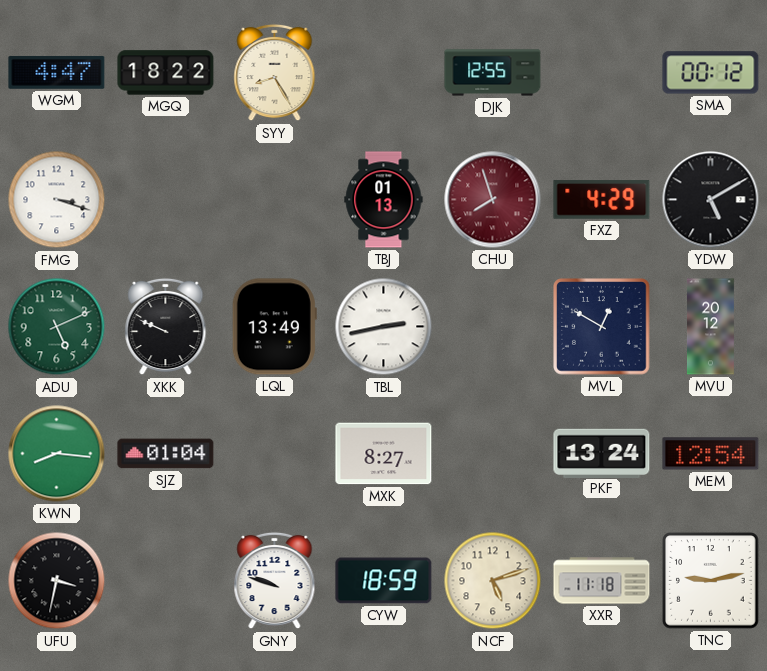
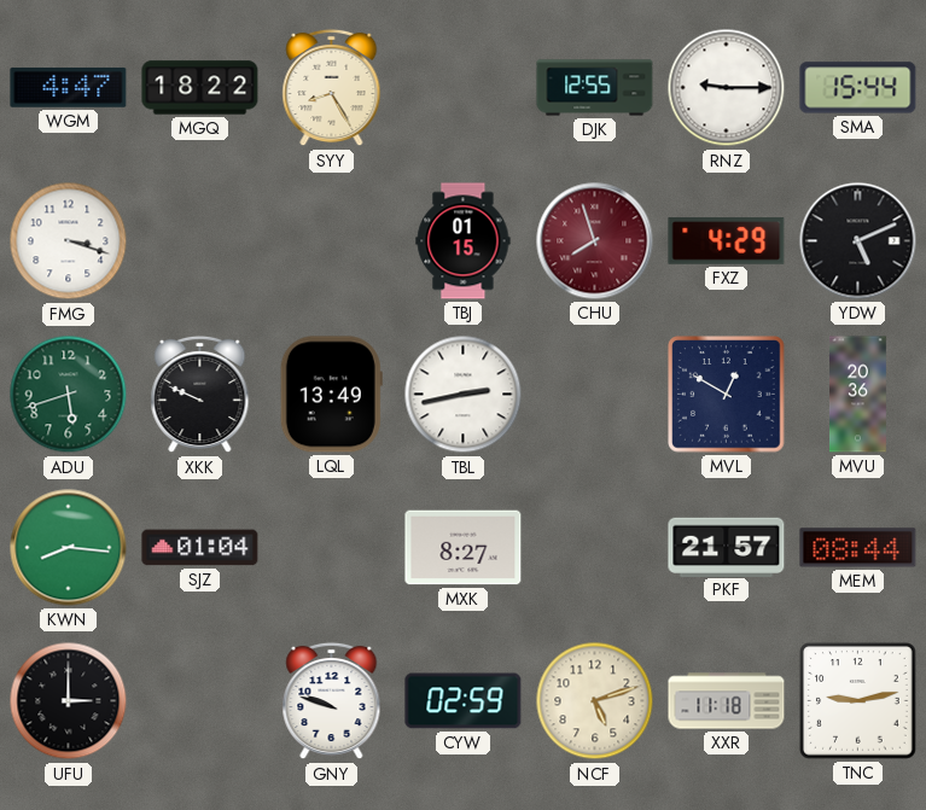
RNZ: none -> 9:15
SMA: 00:12 -> 15:44
TBJ: 01:13 -> 01:15
YDW: 5:10 -> 5:11
ADU: 5:11 -> 5:42
MVU: 20:12 -> 20:36
PKF: 13:24 -> 21:57
MEM: 12:54 -> 08:44
UFU: 3:32 -> 3:00
CYW: 18:59 -> 02:59
